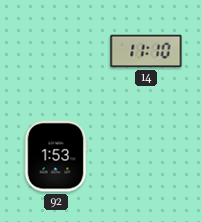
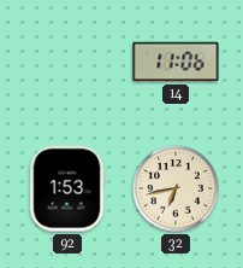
14: 11:10 -> 11:06
32: none -> 6:43
